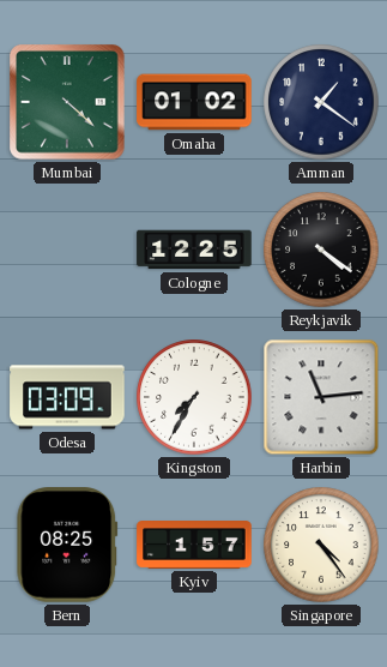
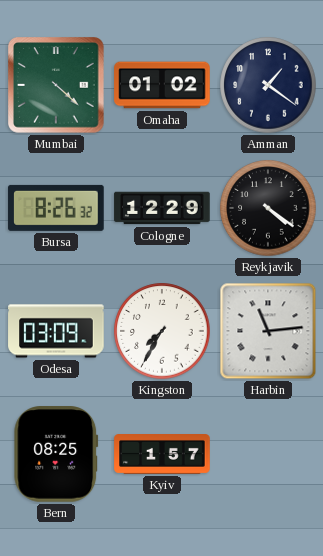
Bursa: none -> 8:26
Cologne: 12:25 -> 12:29
Singapore: 4:24 -> none
